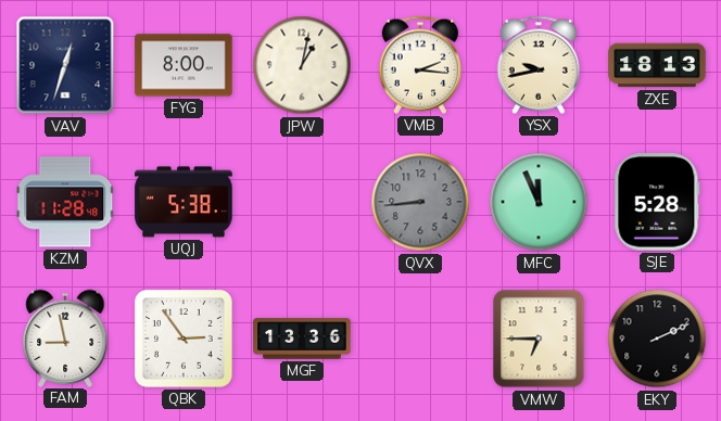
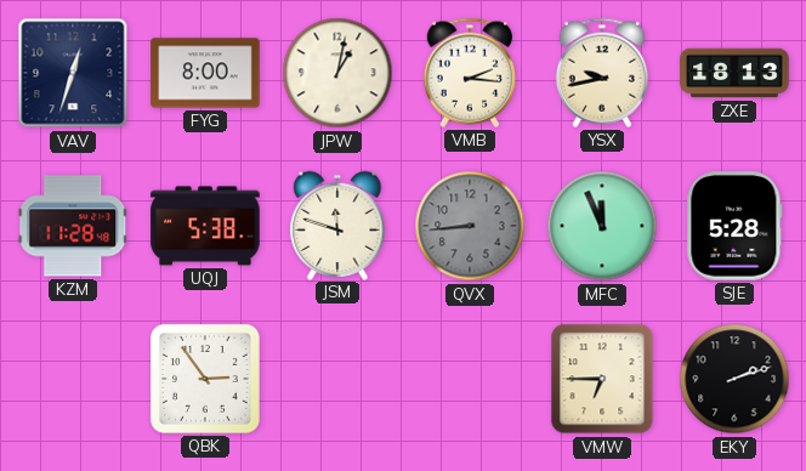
JSM: none -> 11:48
FAM: 8:58 -> none
MGF: 13:36 -> none
EKY: 2:11 -> 2:12
